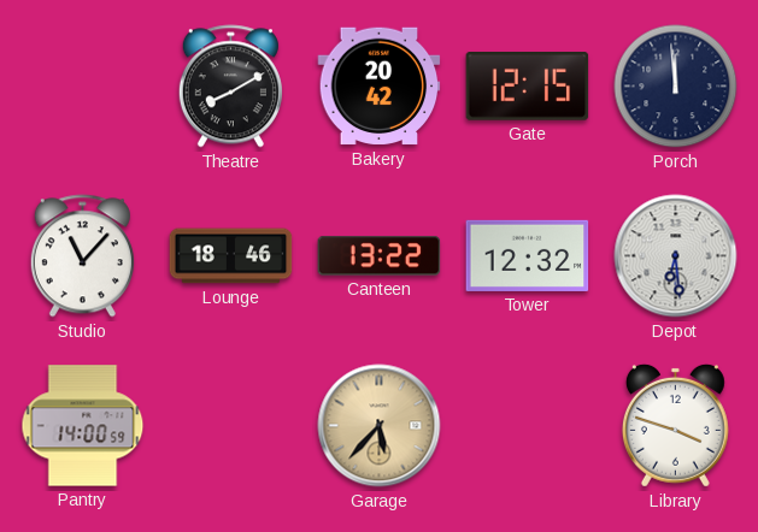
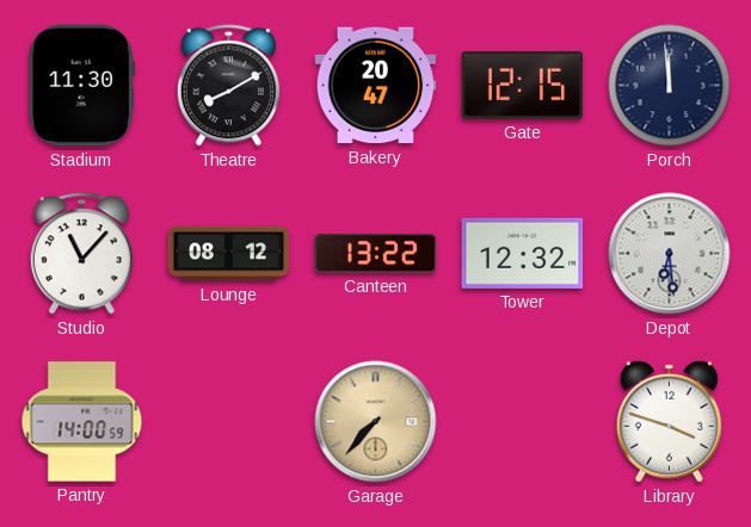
Stadium: none -> 11:30
Bakery: 20:42 -> 20:47
Lounge: 18:46 -> 08:12
Garage: 5:37 -> 7:37
